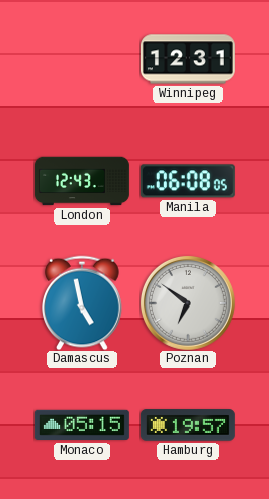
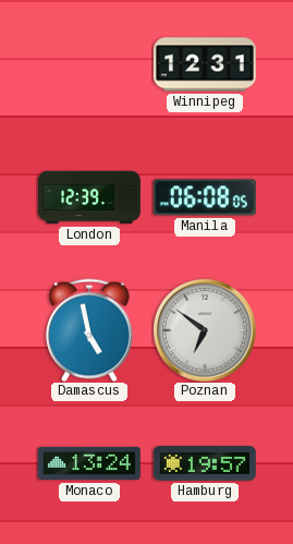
London: 12:43 -> 12:39
Monaco: 05:15 -> 13:24
